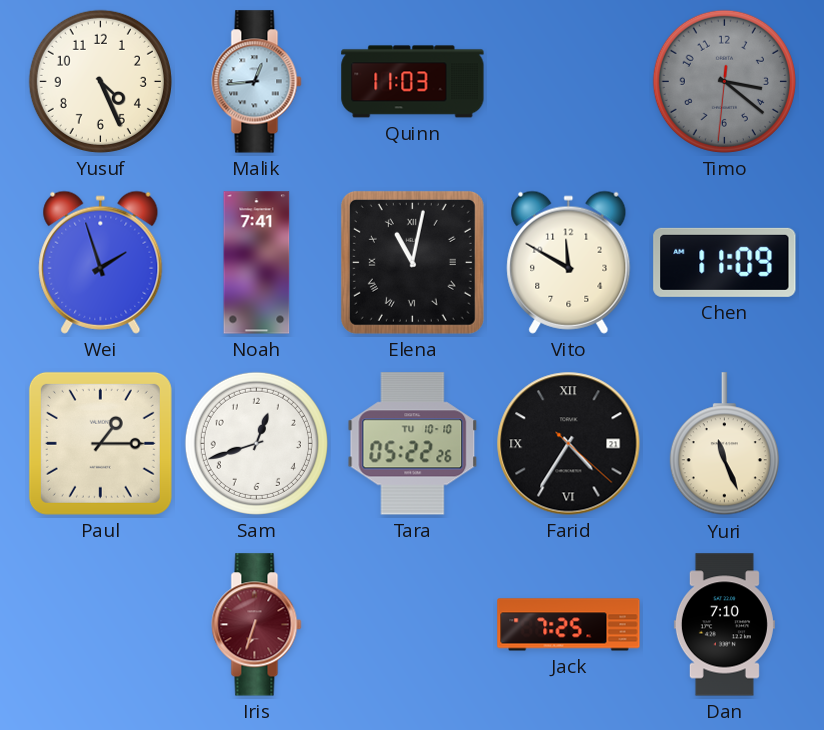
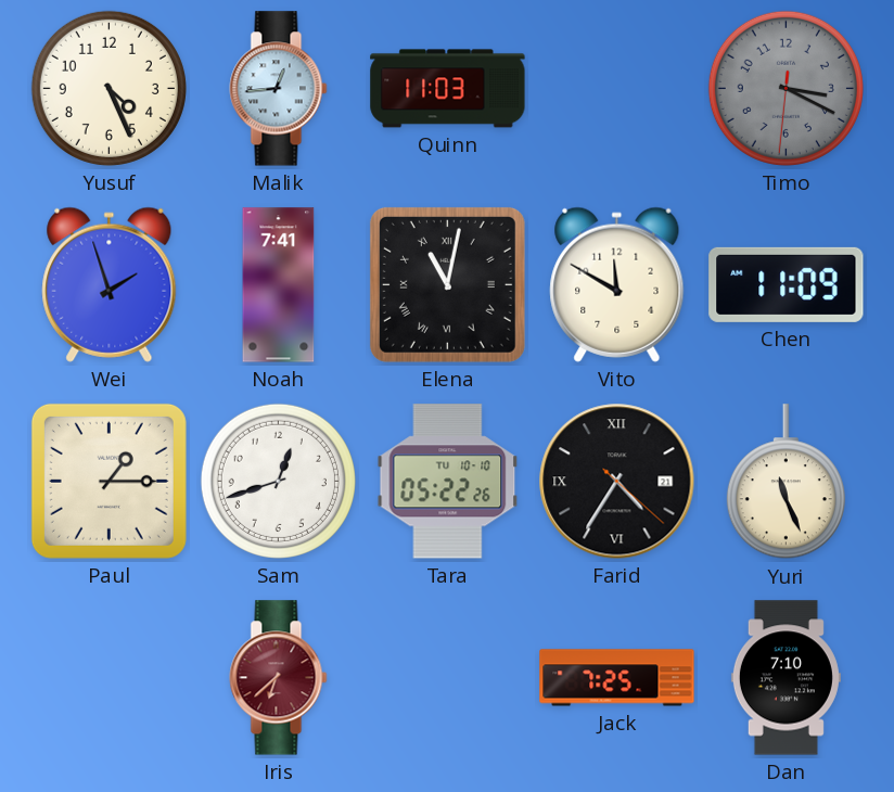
Timo: 3:21 -> 3:19
Iris: 6:33 -> 6:38
